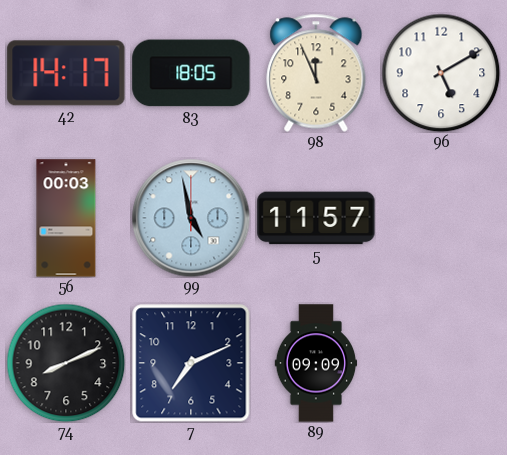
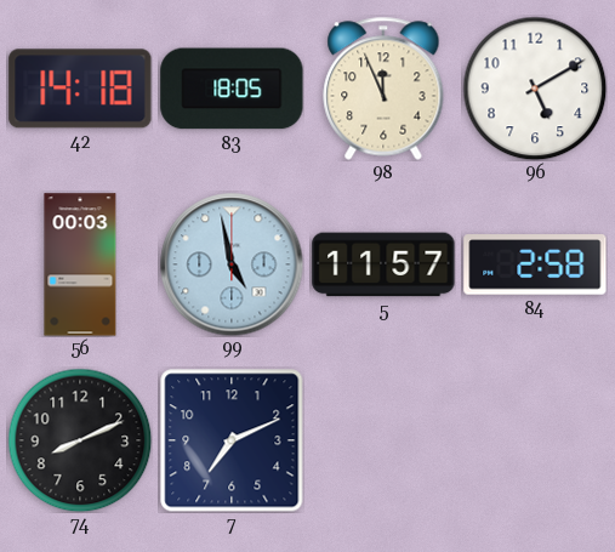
42: 14:17 -> 14:18
84: none -> 2:58
89: 09:09 -> none
